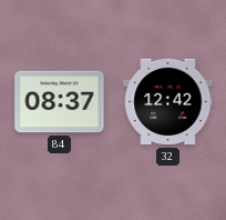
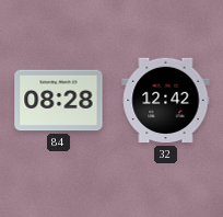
84: 08:37 -> 08:28
